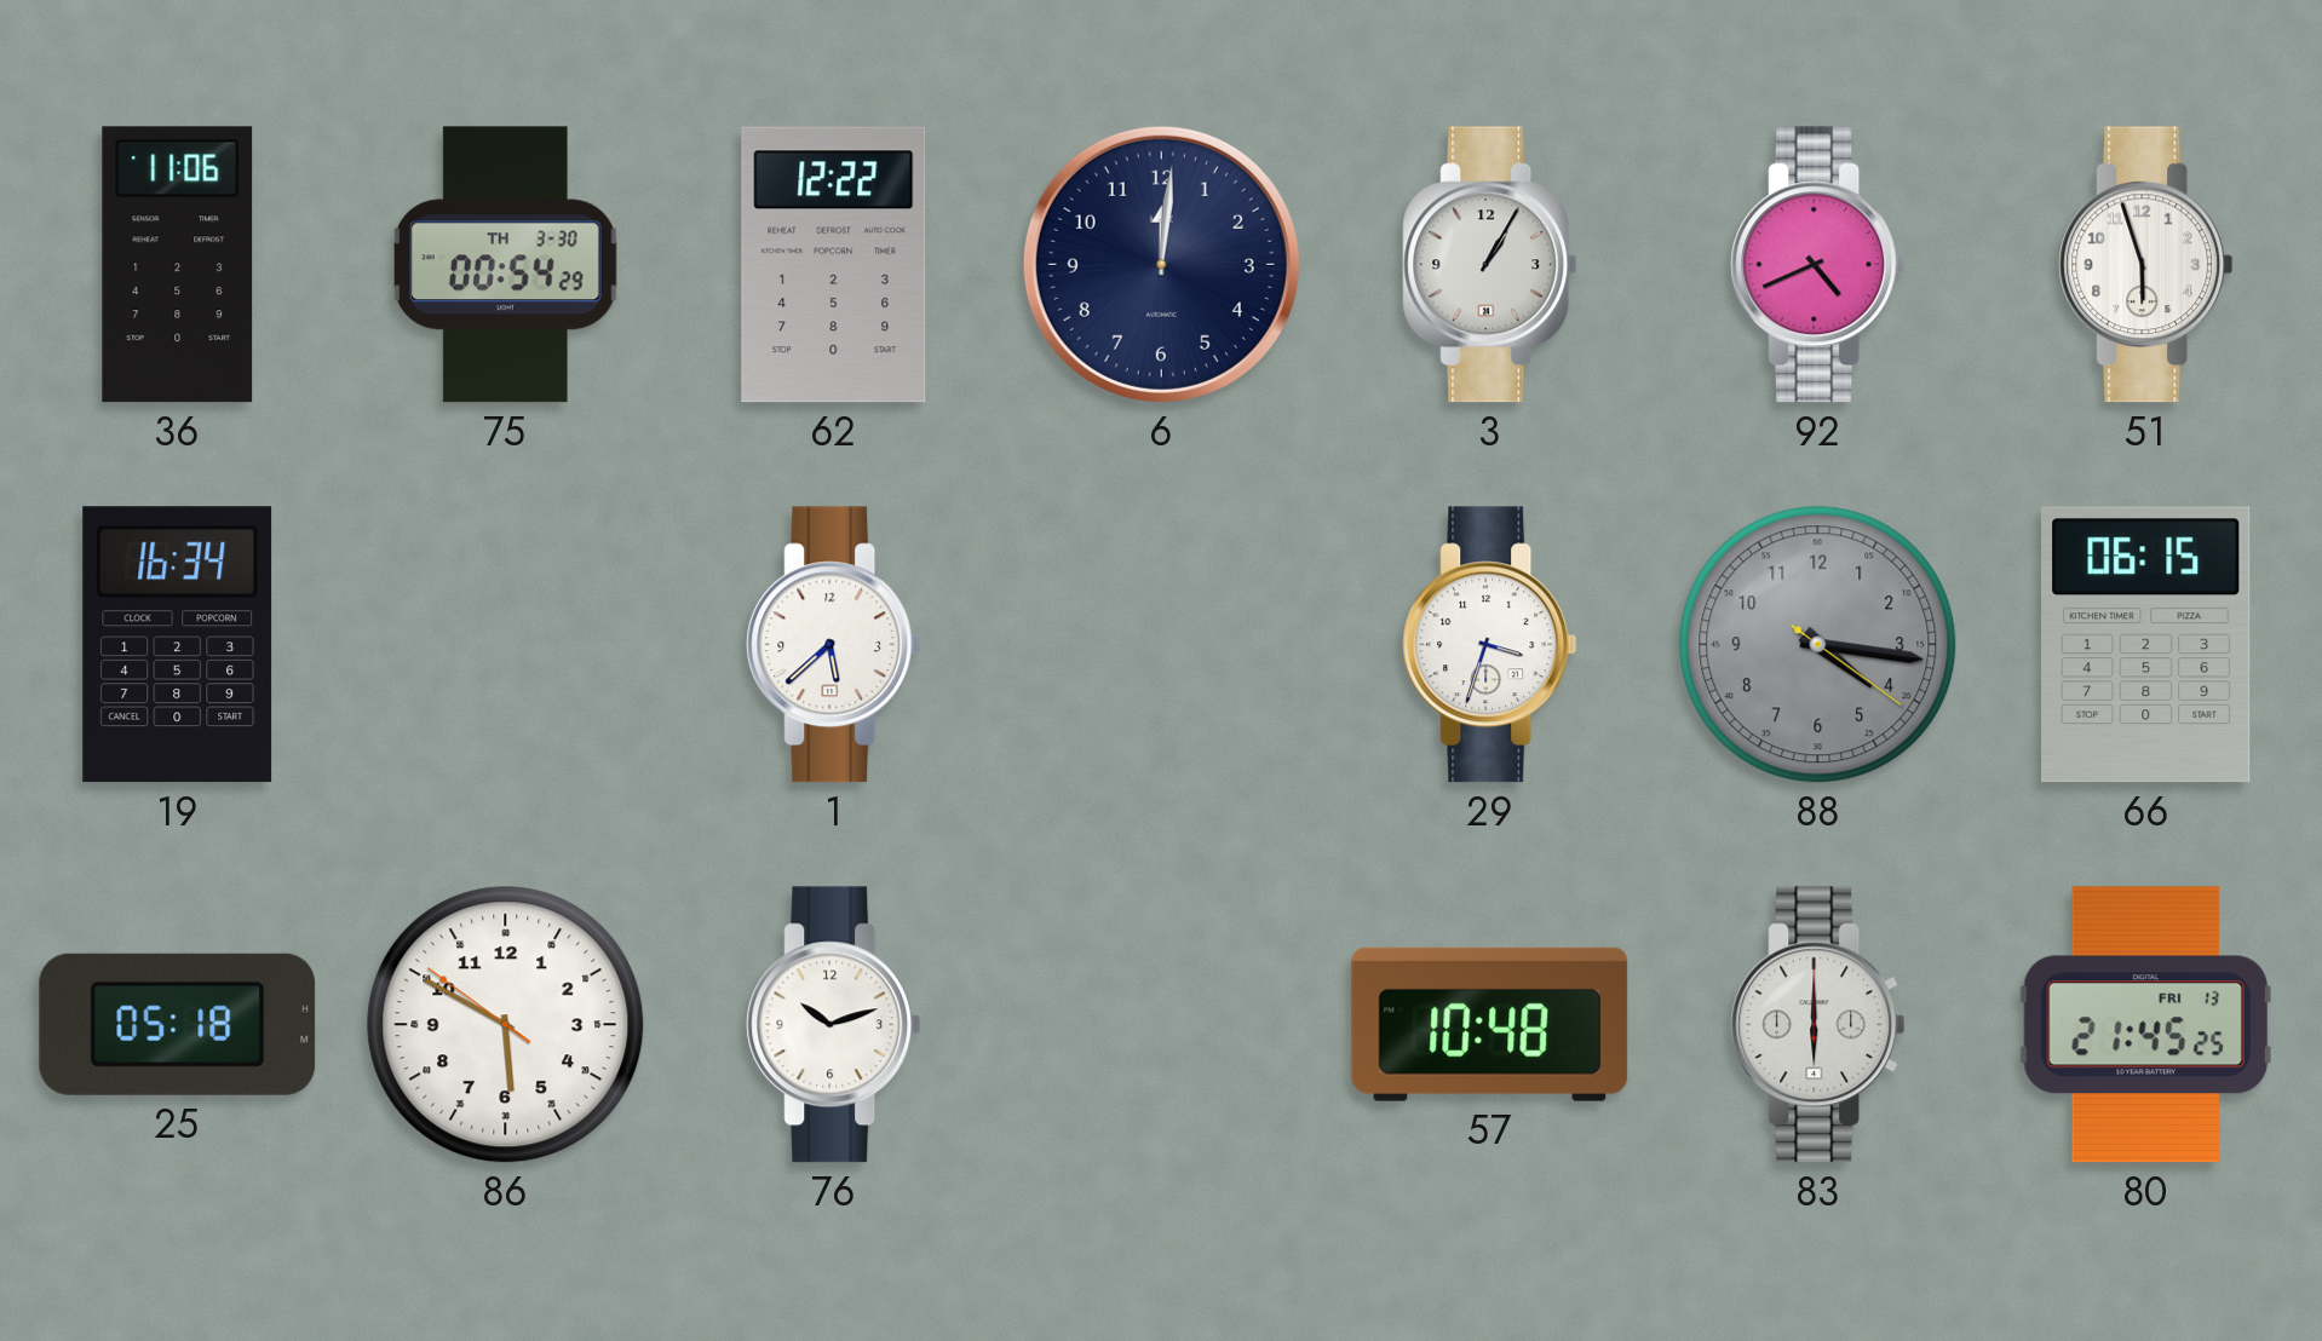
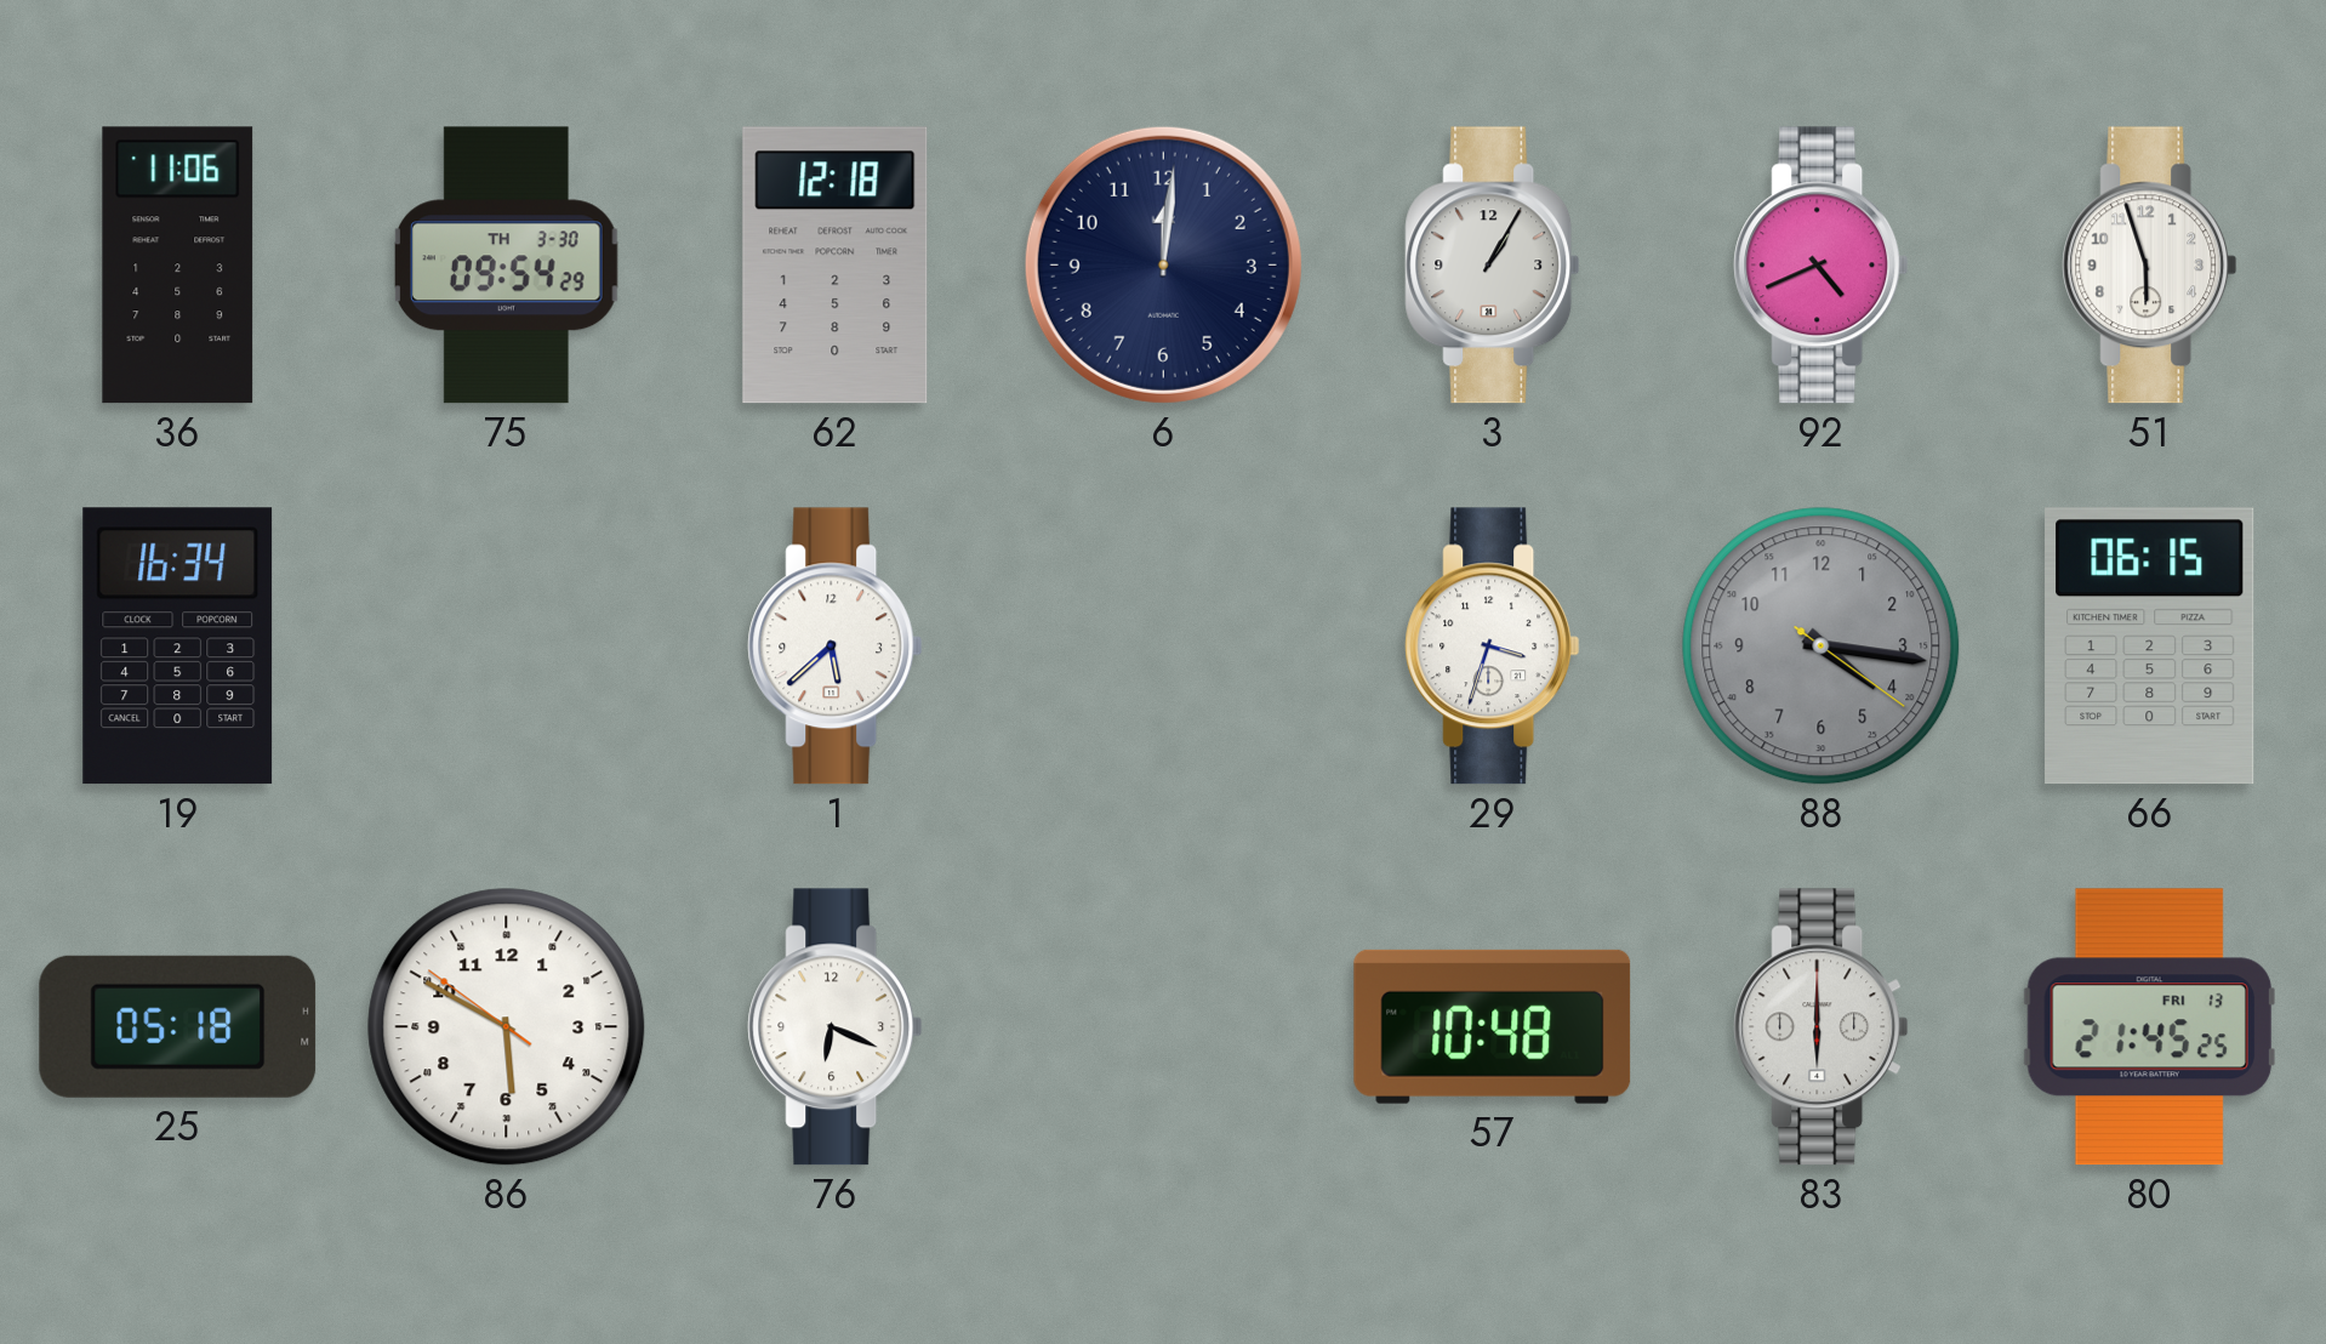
75: 00:54 -> 09:54
62: 12:22 -> 12:18
76: 10:12 -> 6:19
